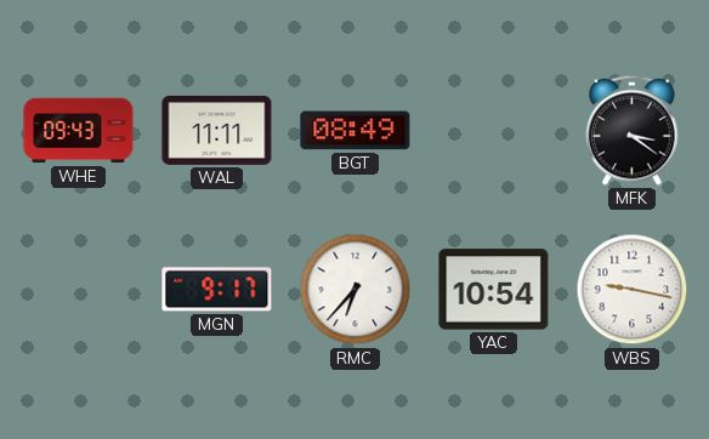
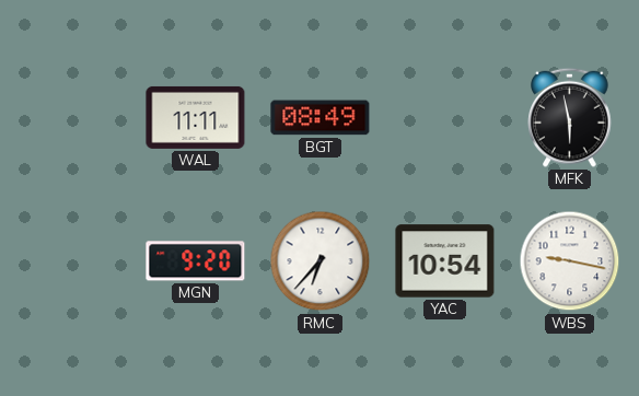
WHE: 09:43 -> none
MFK: 3:21 -> 5:58
MGN: 9:17 -> 9:20
